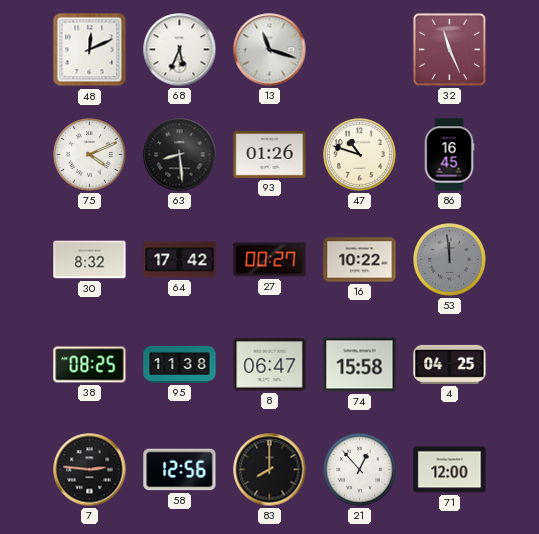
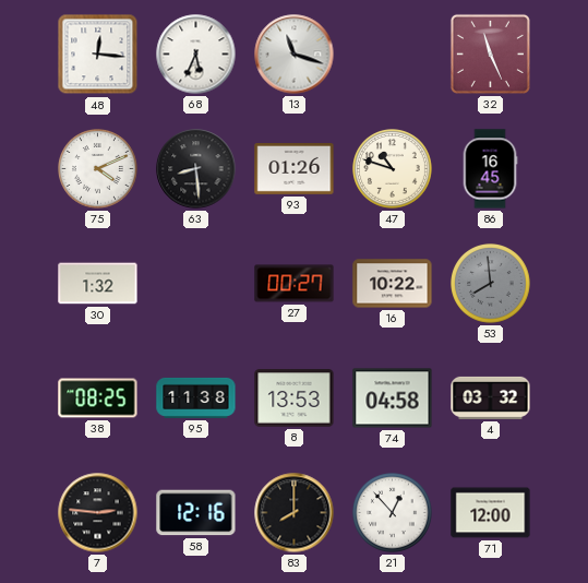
48: 12:11 -> 12:16
30: 8:32 -> 1:32
64: 17:42 -> none
53: 11:59 -> 7:59
8: 06:47 -> 13:53
74: 15:58 -> 04:58
4: 04:25 -> 03:32
58: 12:56 -> 12:16
